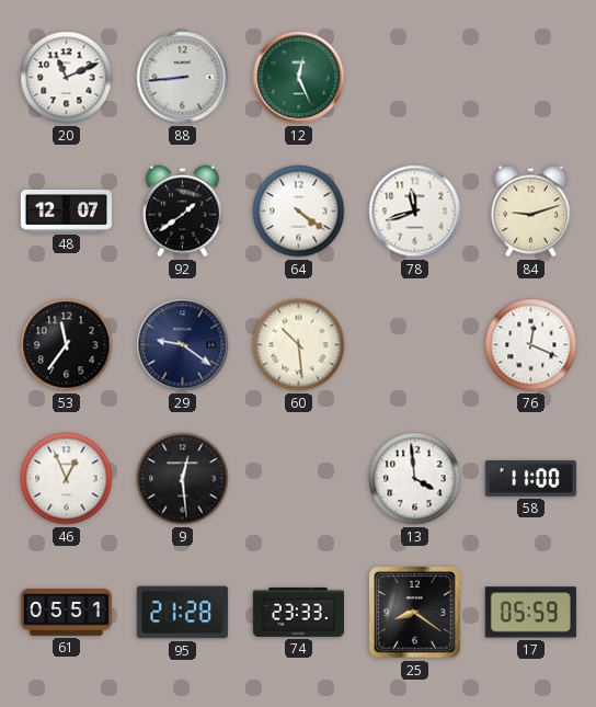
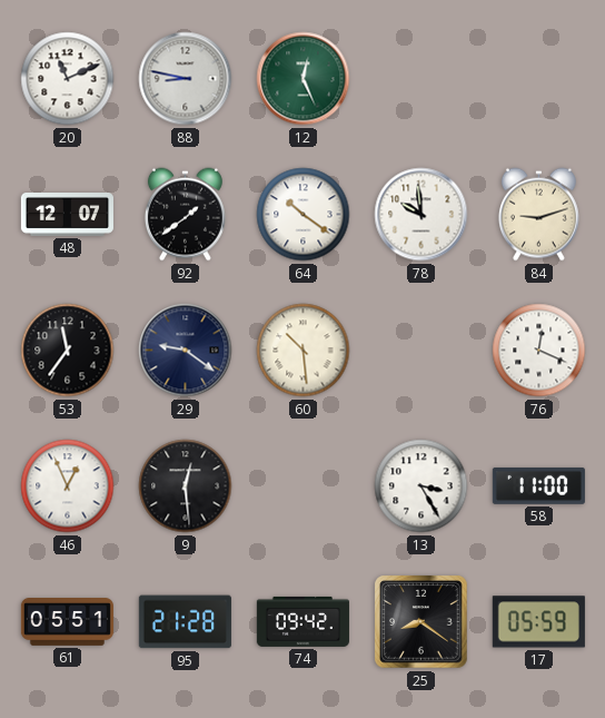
88: 8:44 -> 8:47
64: 4:21 -> 10:21
78: 11:42 -> 9:59
13: 3:59 -> 3:25
74: 23:33 -> 09:42
